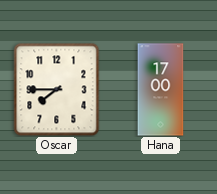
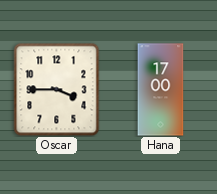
Oscar: 7:45 -> 3:45
